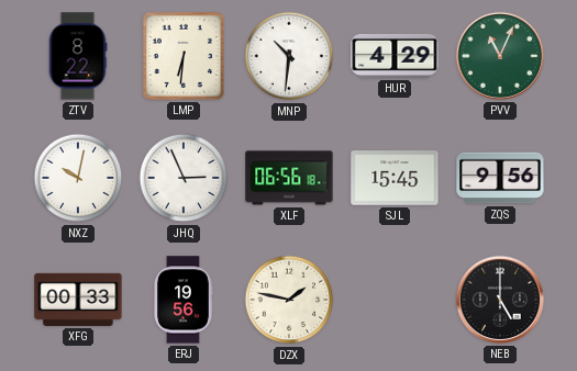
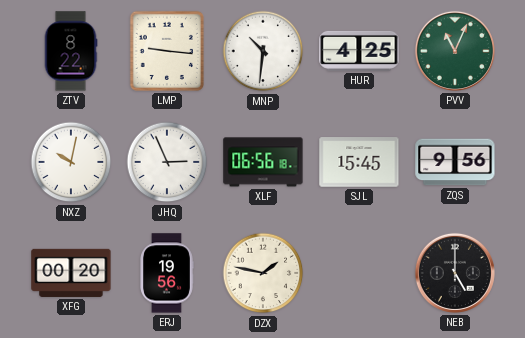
LMP: 6:31 -> 9:16
HUR: 4:29 -> 4:25
XFG: 00:33 -> 00:20
